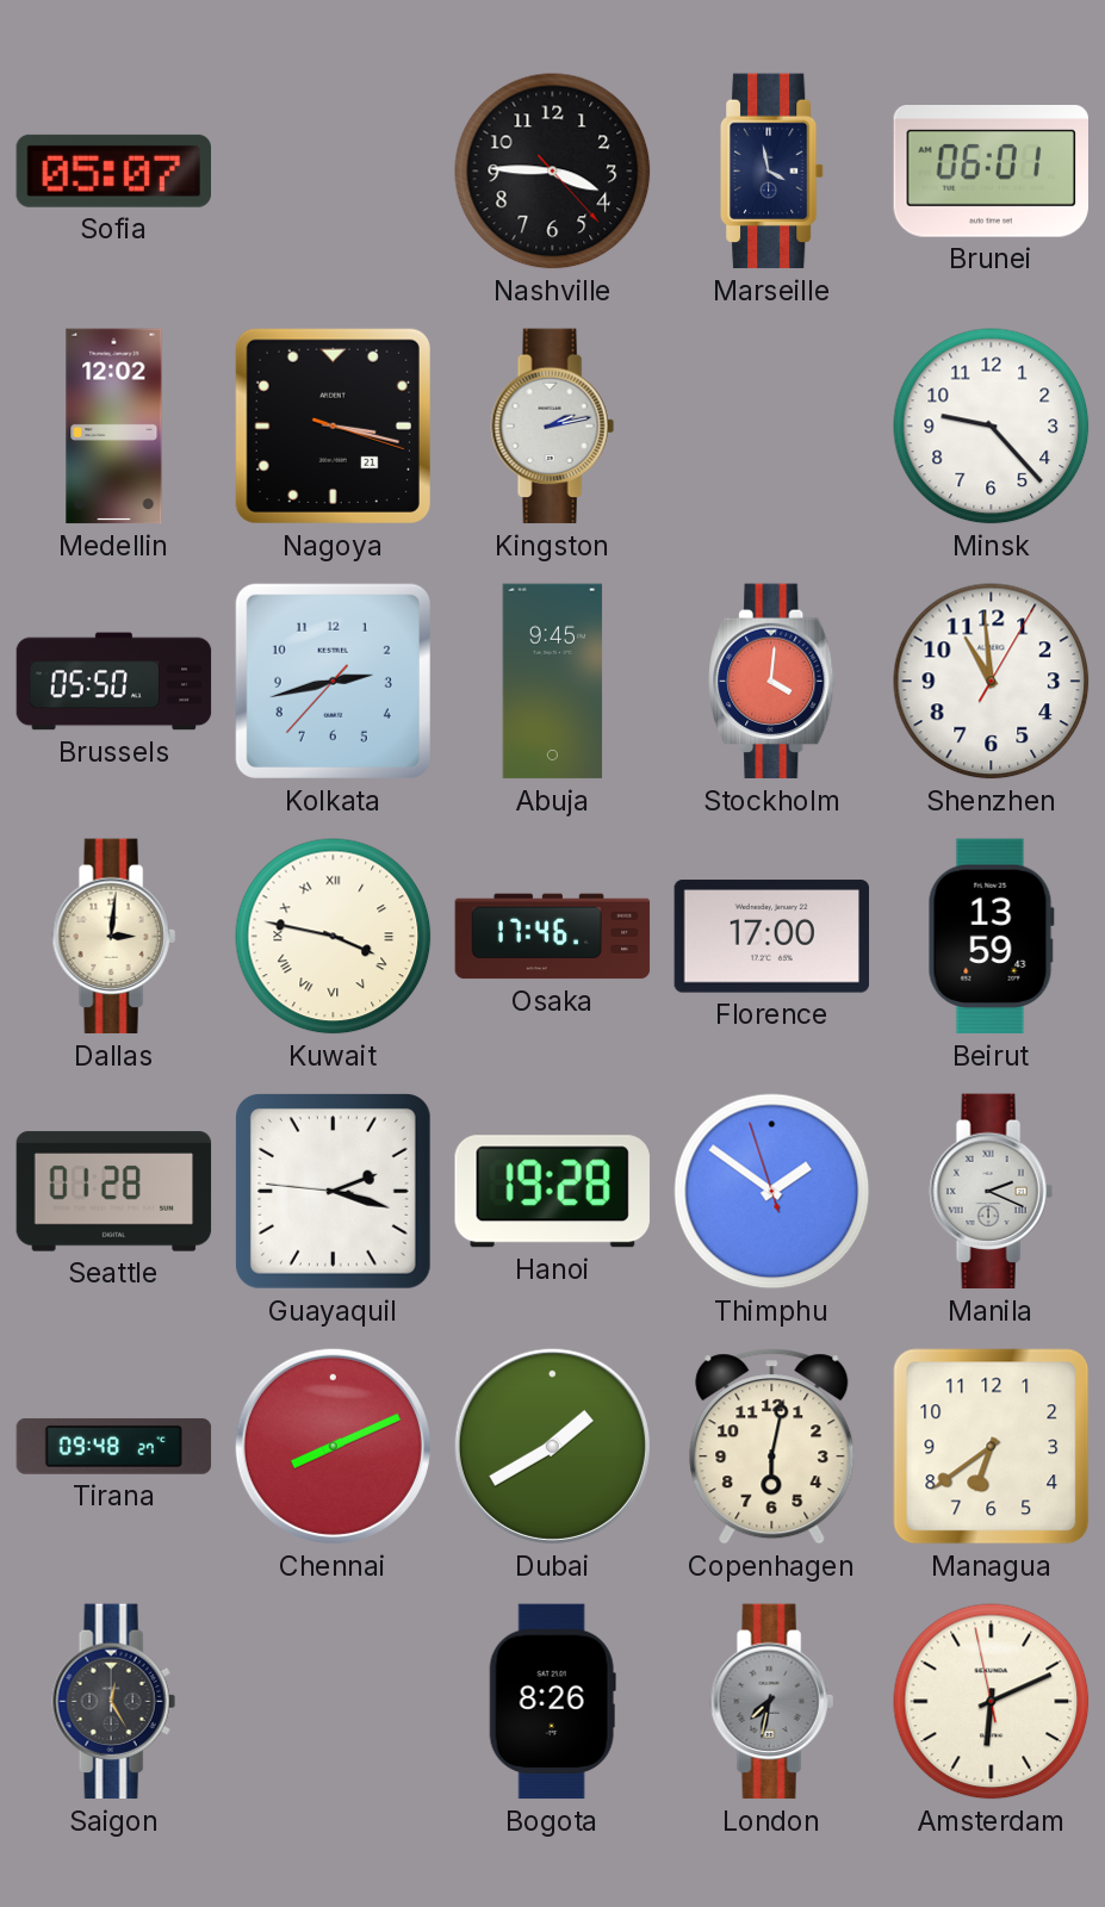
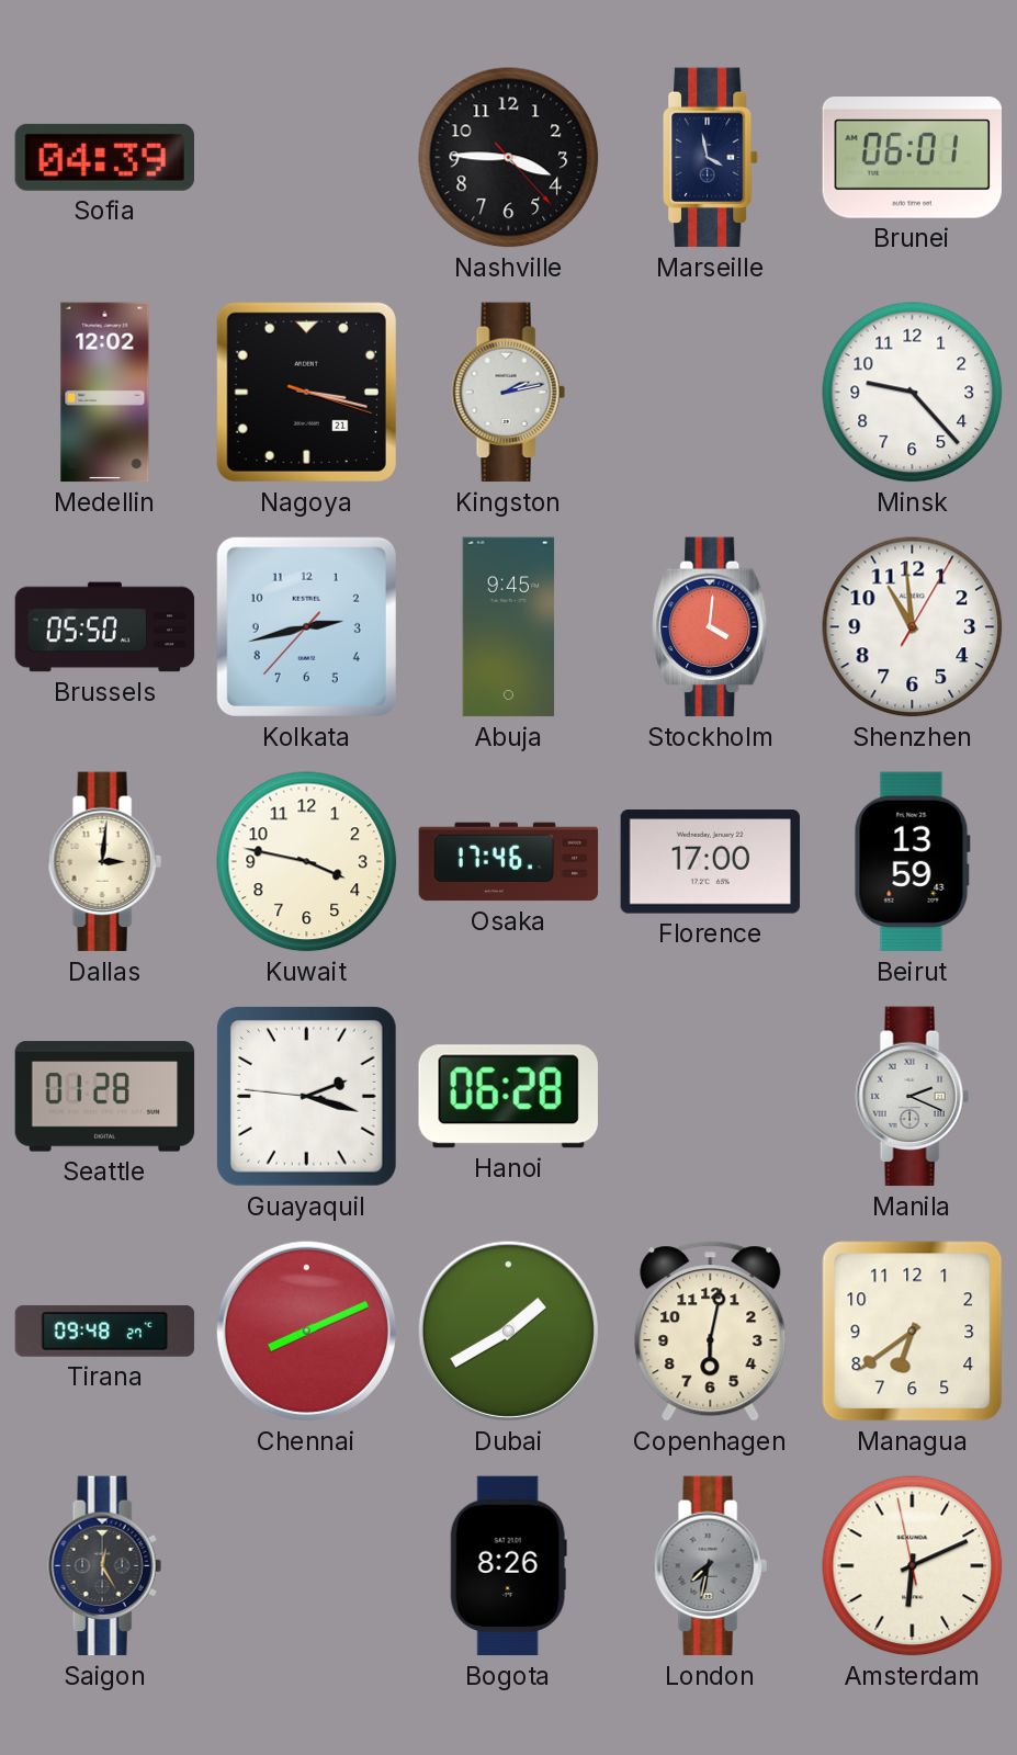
Sofia: 05:07 -> 04:39
Kuwait numerals: Roman -> Arabic
Hanoi: 19:28 -> 06:28
Thimphu: 1:50 -> none
